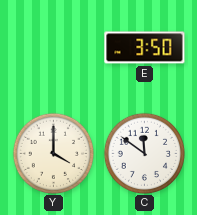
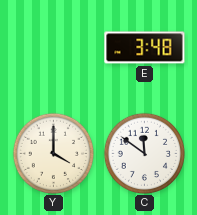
E: 3:50 -> 3:48
